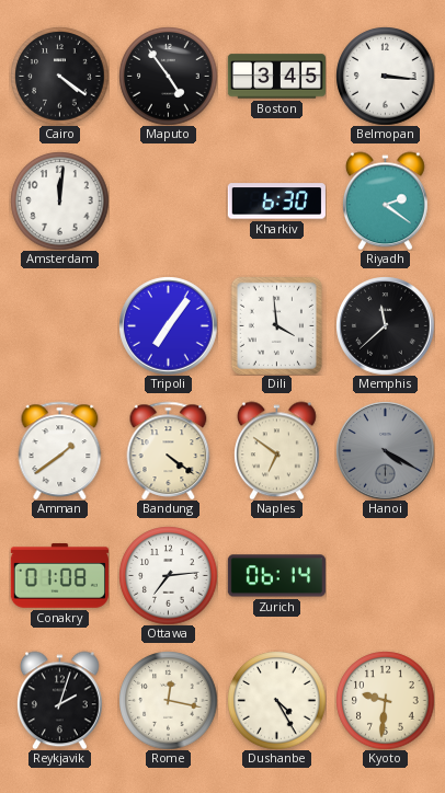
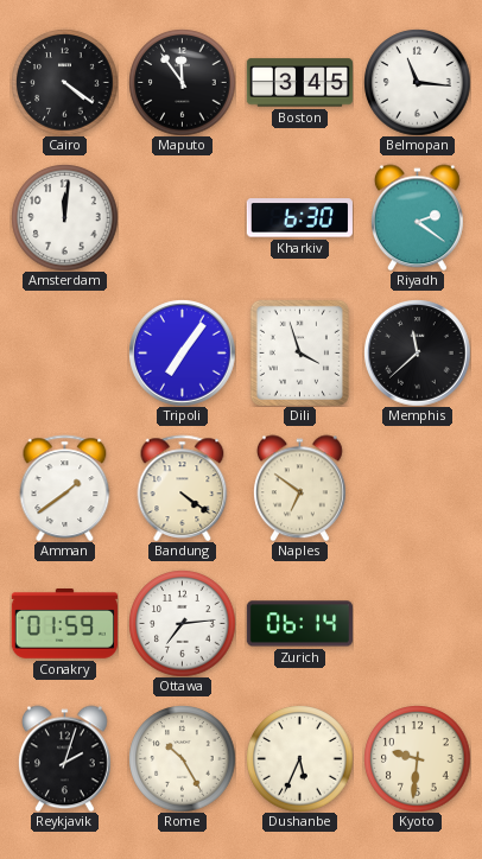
Maputo: 4:54 -> 11:54
Belmopan: 3:16 -> 11:16
Dili: 3:59 -> 3:57
Hanoi: 4:20 -> none
Conakry: 01:08 -> 01:59
Rome: 12:17 -> 10:25
Dushanbe: 4:25 -> 5:34
